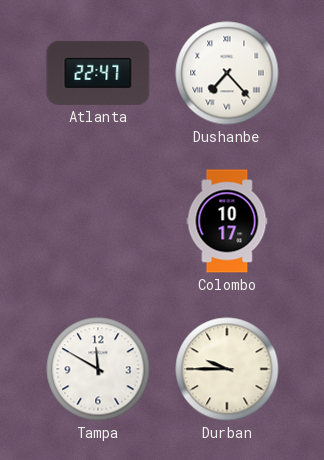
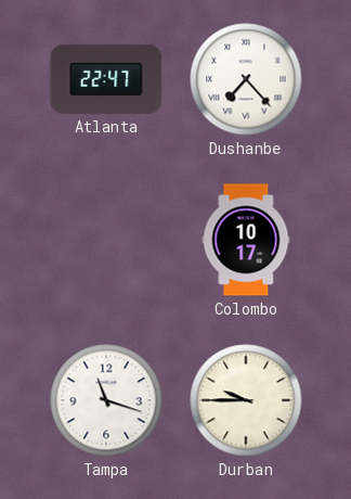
Tampa: 11:50 -> 11:18
